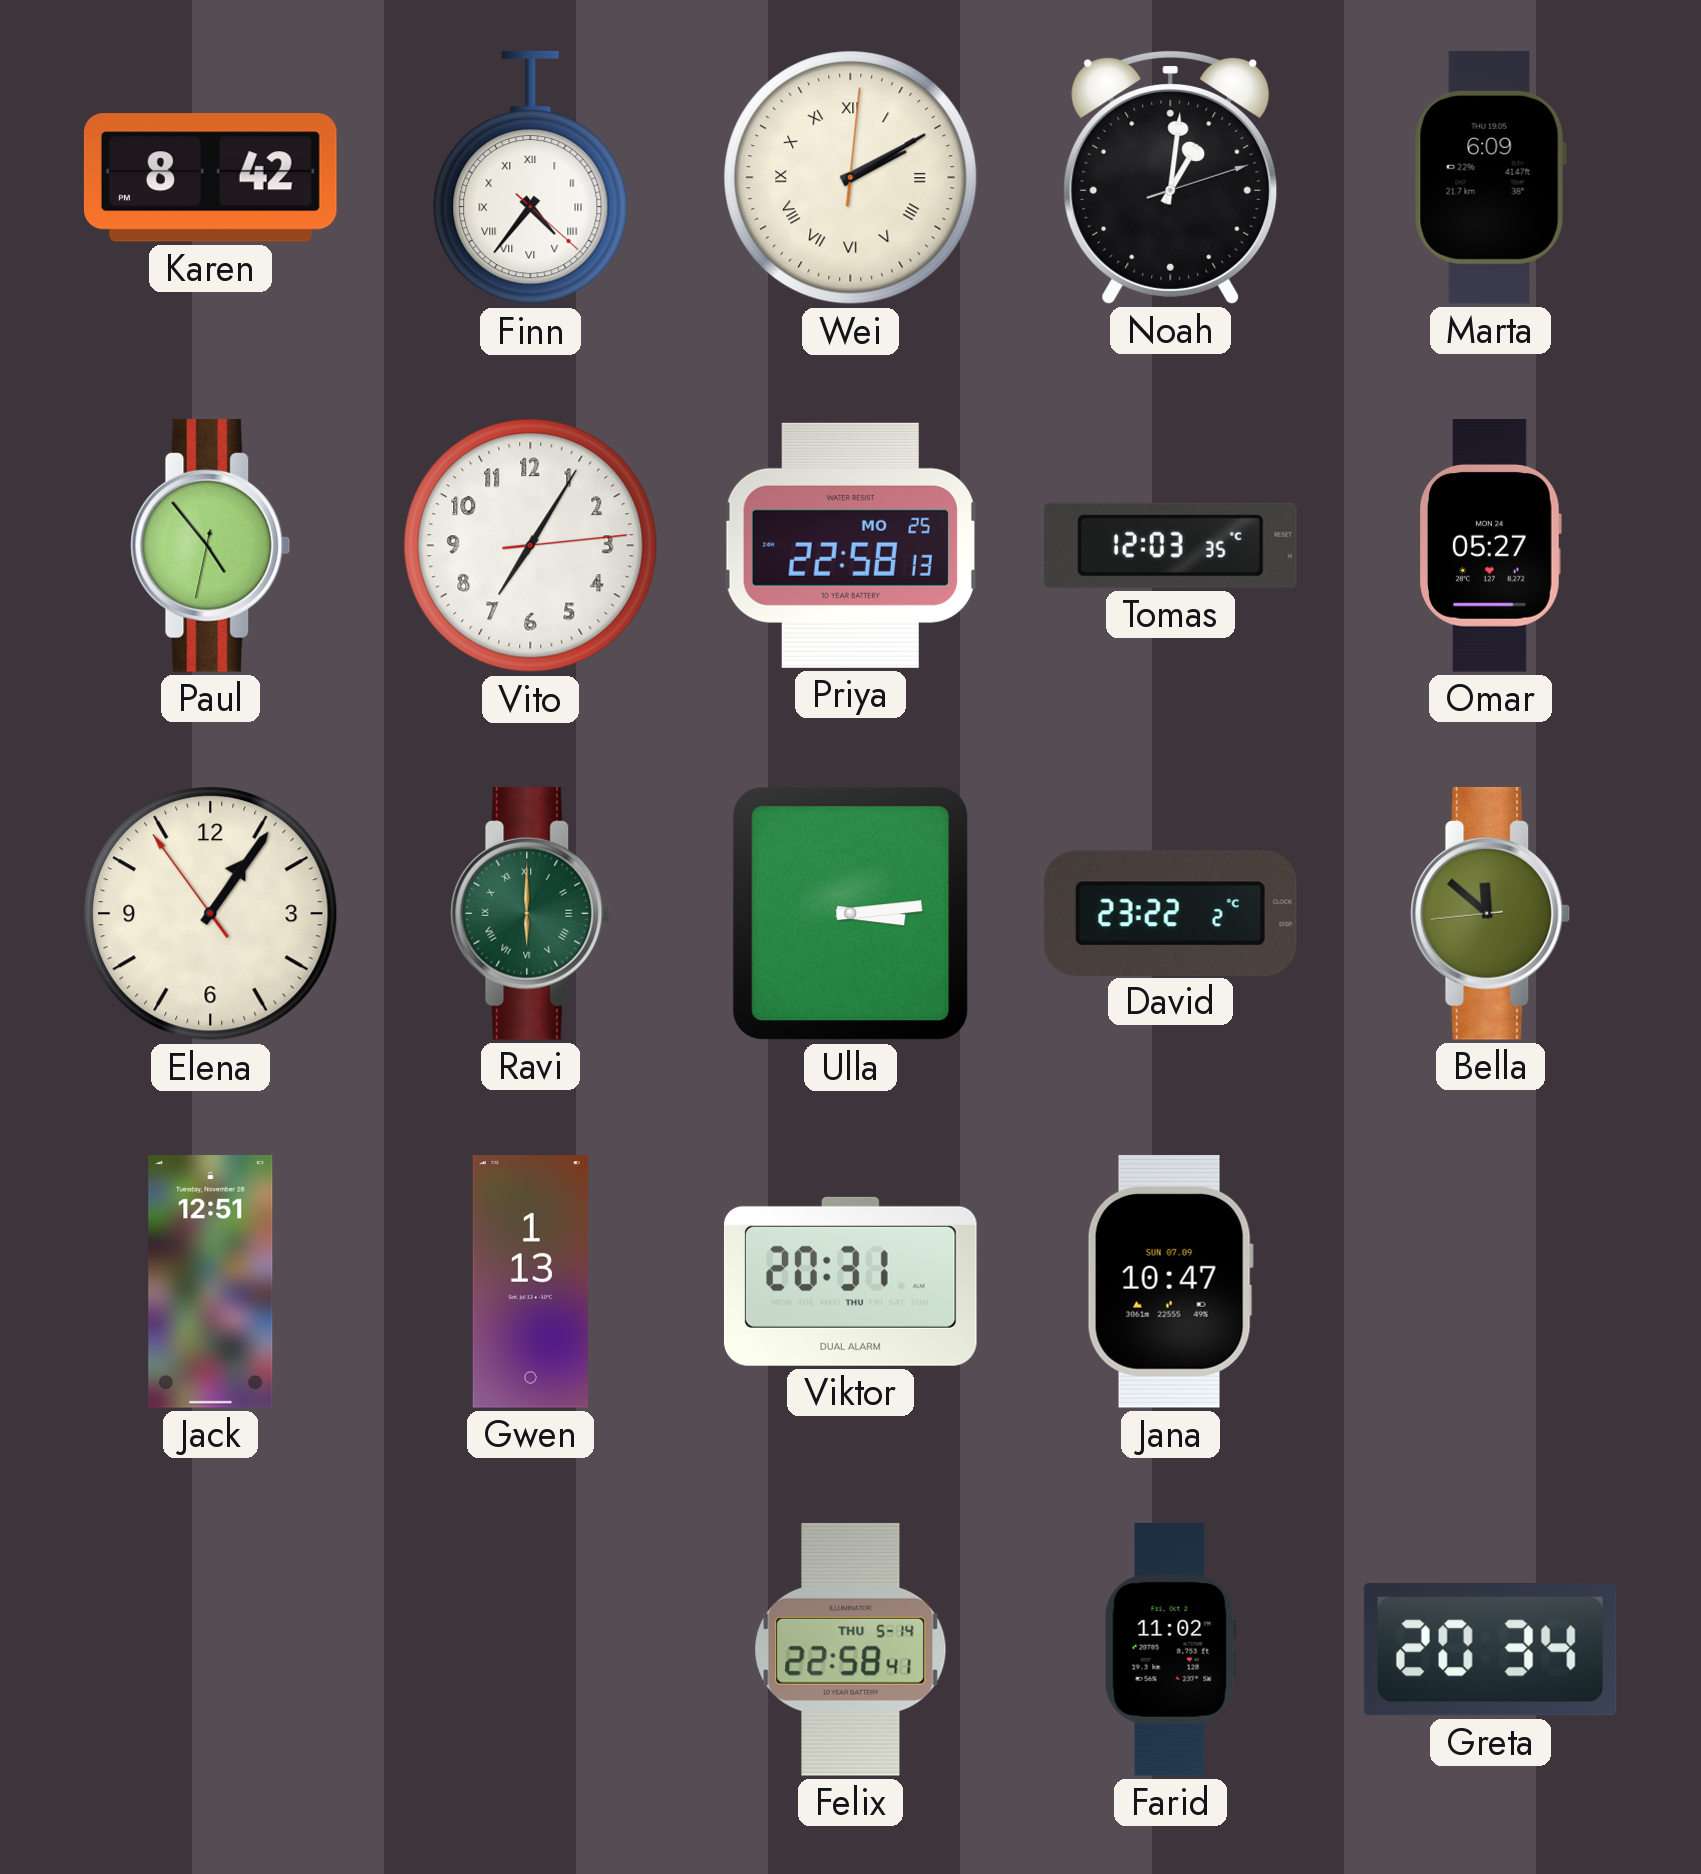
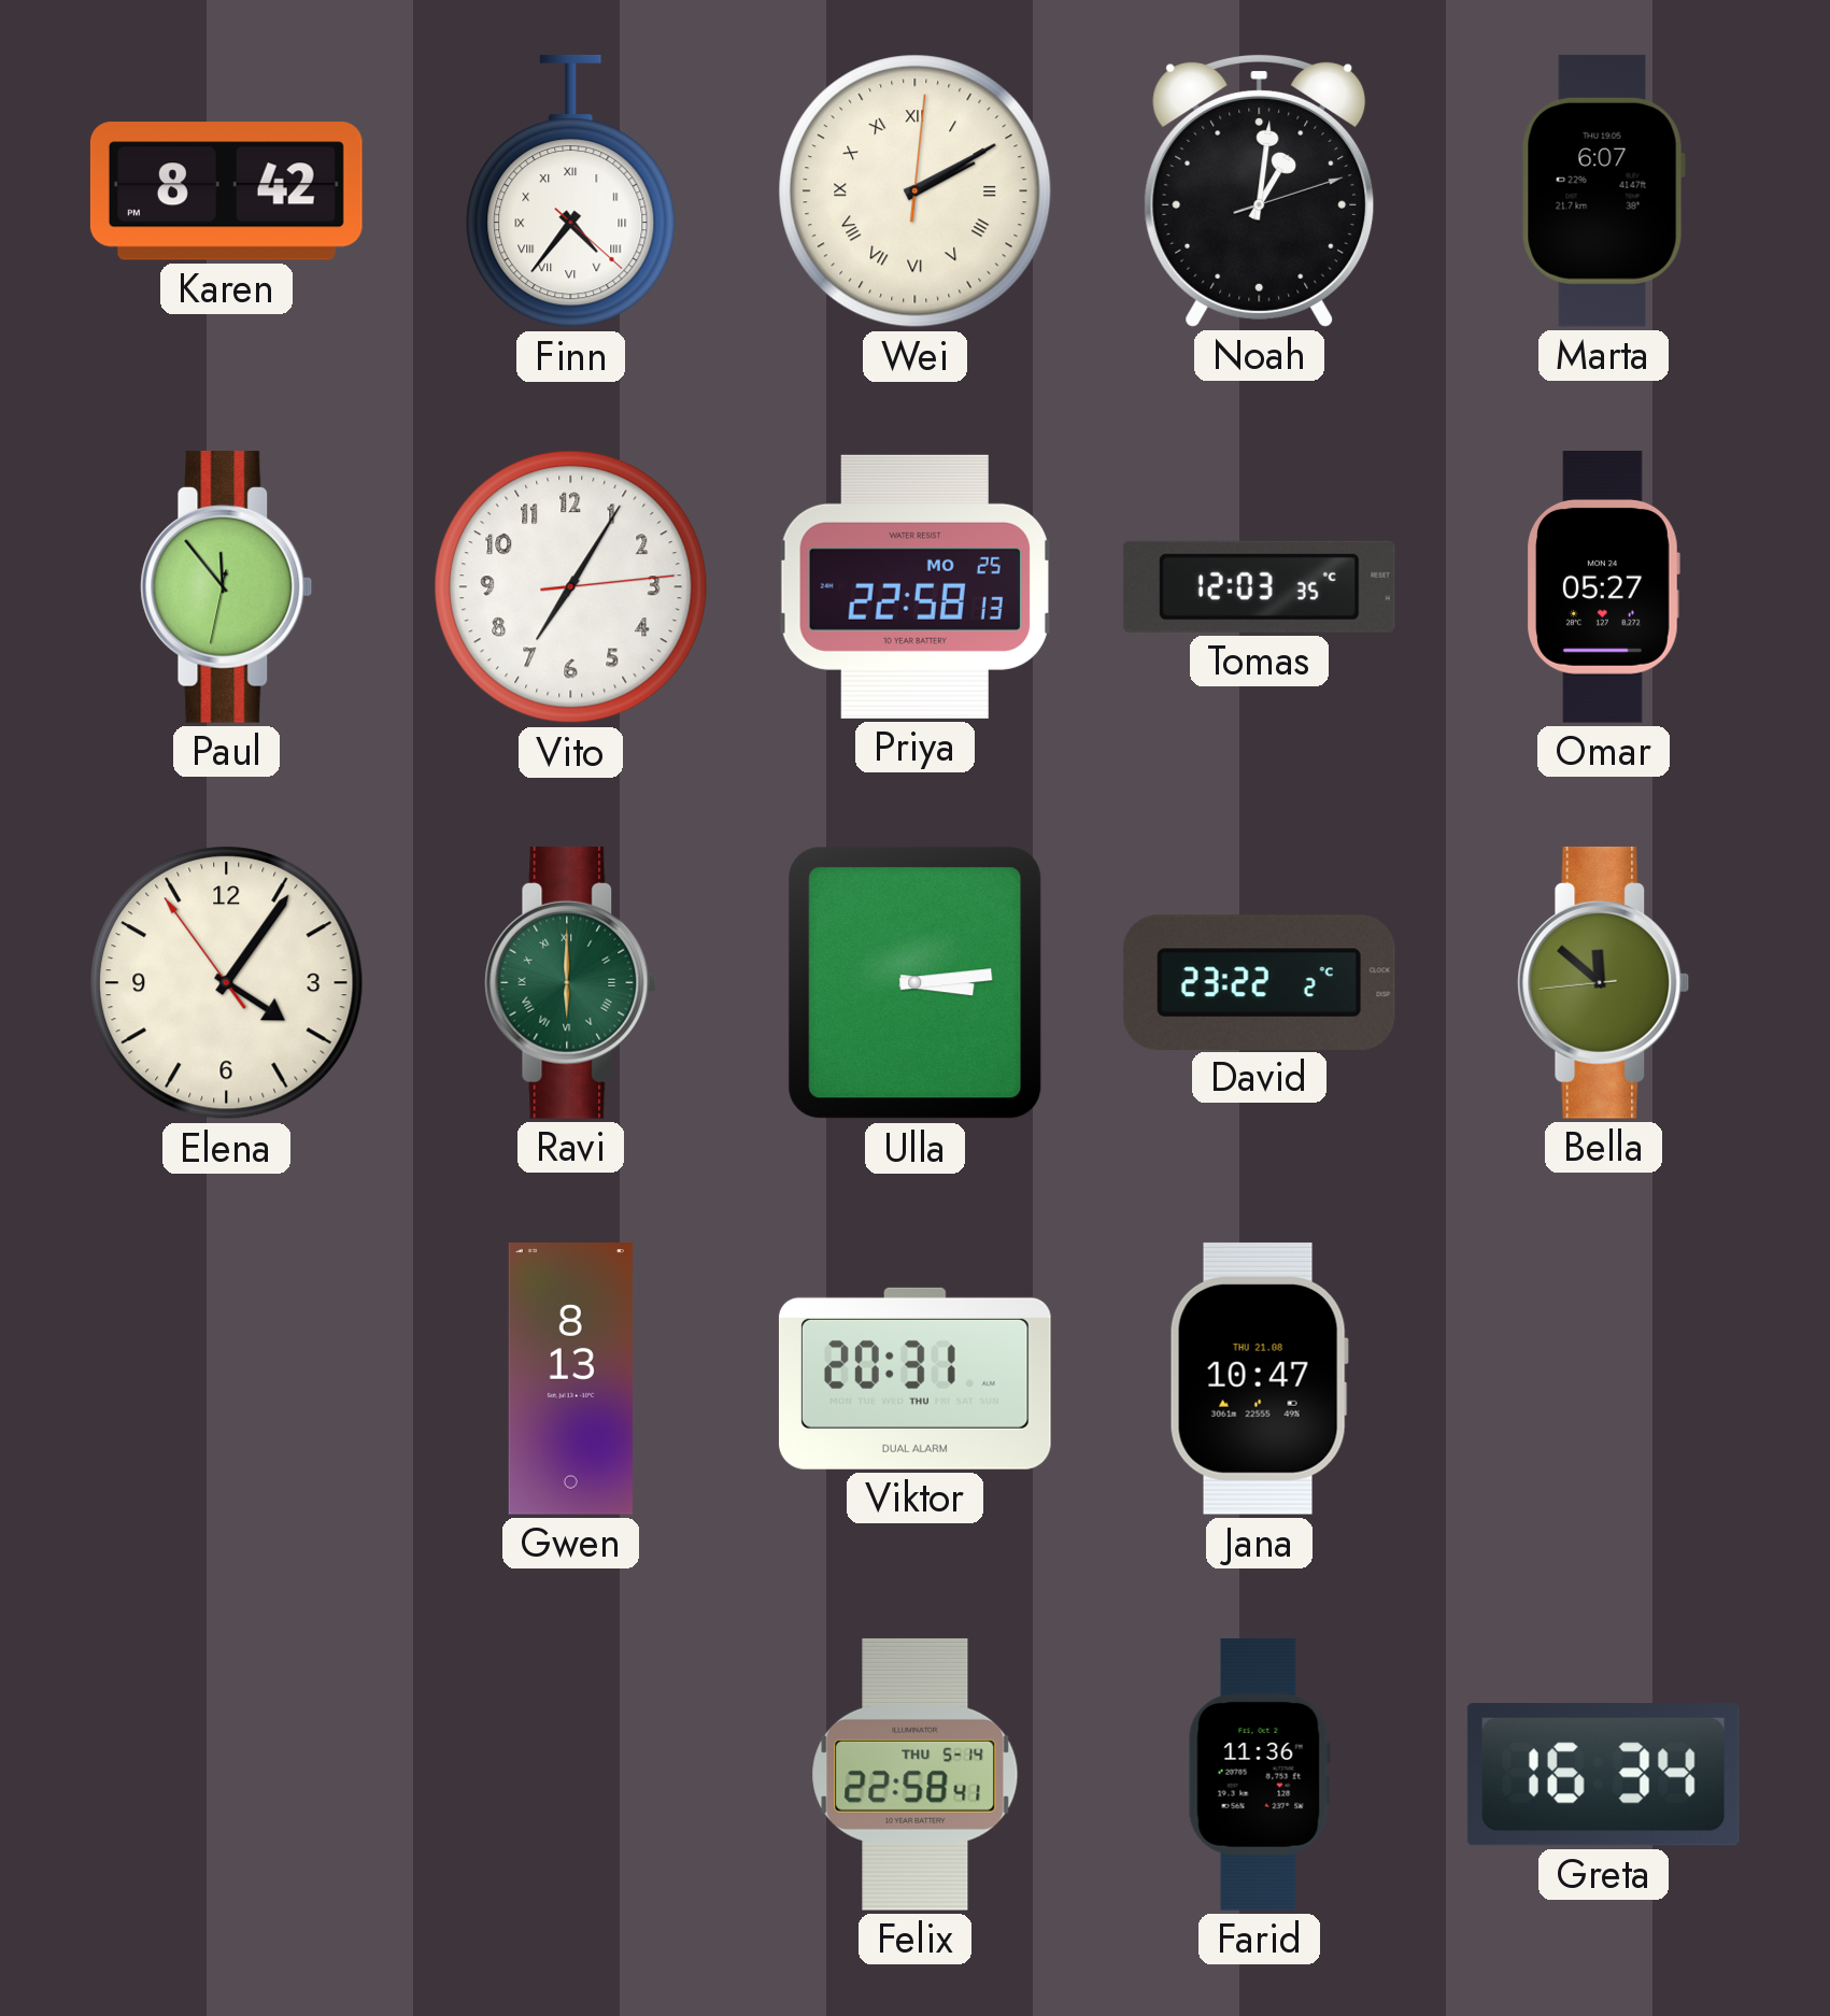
Marta: 6:09 -> 6:07
Paul: 4:53 -> 11:53
Elena: 1:05 -> 4:05
Jack: 12:51 -> none
Gwen: 1:13 -> 8:13
Jana date: SUN 07.09 -> THU 21.08
Farid: 11:02 -> 11:36
Greta: 20:34 -> 16:34
